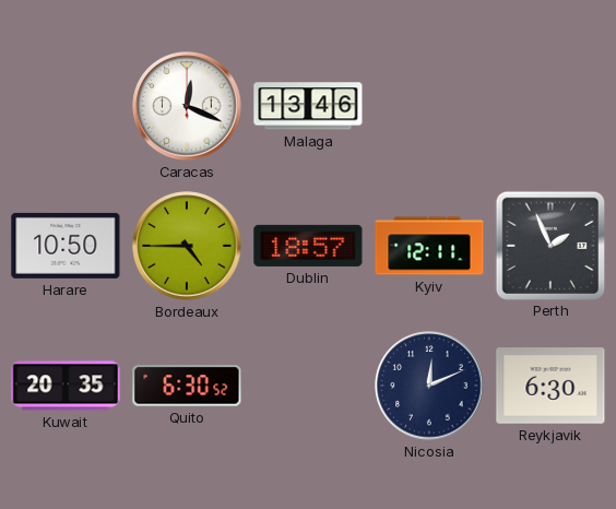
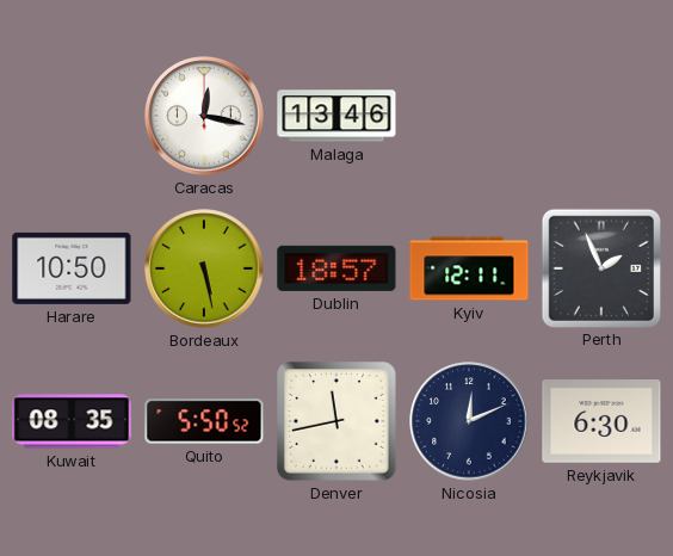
Caracas: 12:19 -> 12:17
Bordeaux: 4:45 -> 5:28
Kuwait: 20:35 -> 08:35
Quito: 6:30 -> 5:50
Denver: none -> 11:43
